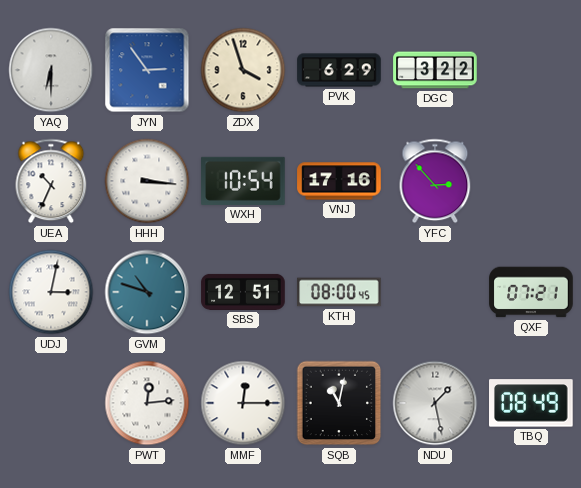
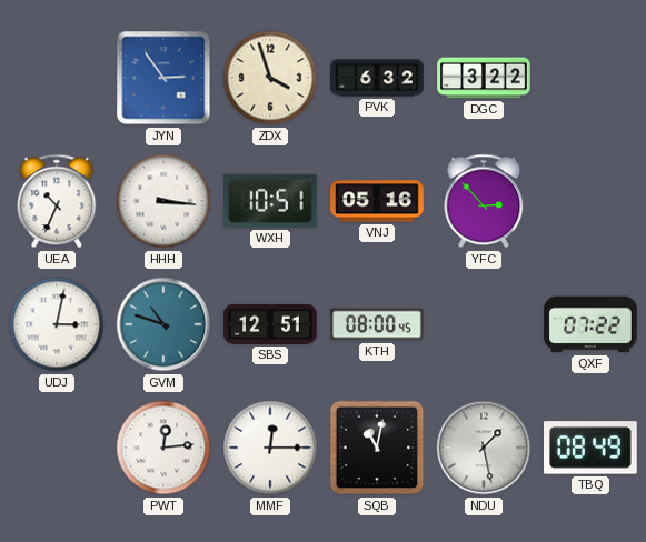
YAQ: 6:30 -> none
PVK: 6:29 -> 6:32
WXH: 10:54 -> 10:51
VNJ: 17:16 -> 05:16
QXF: 07:21 -> 07:22
